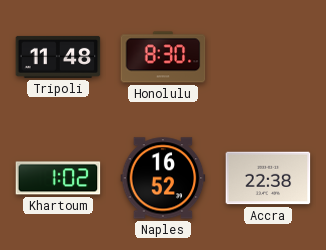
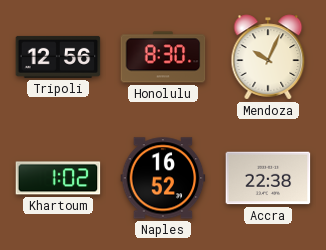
Tripoli: 11:48 -> 12:56
Mendoza: none -> 10:04
